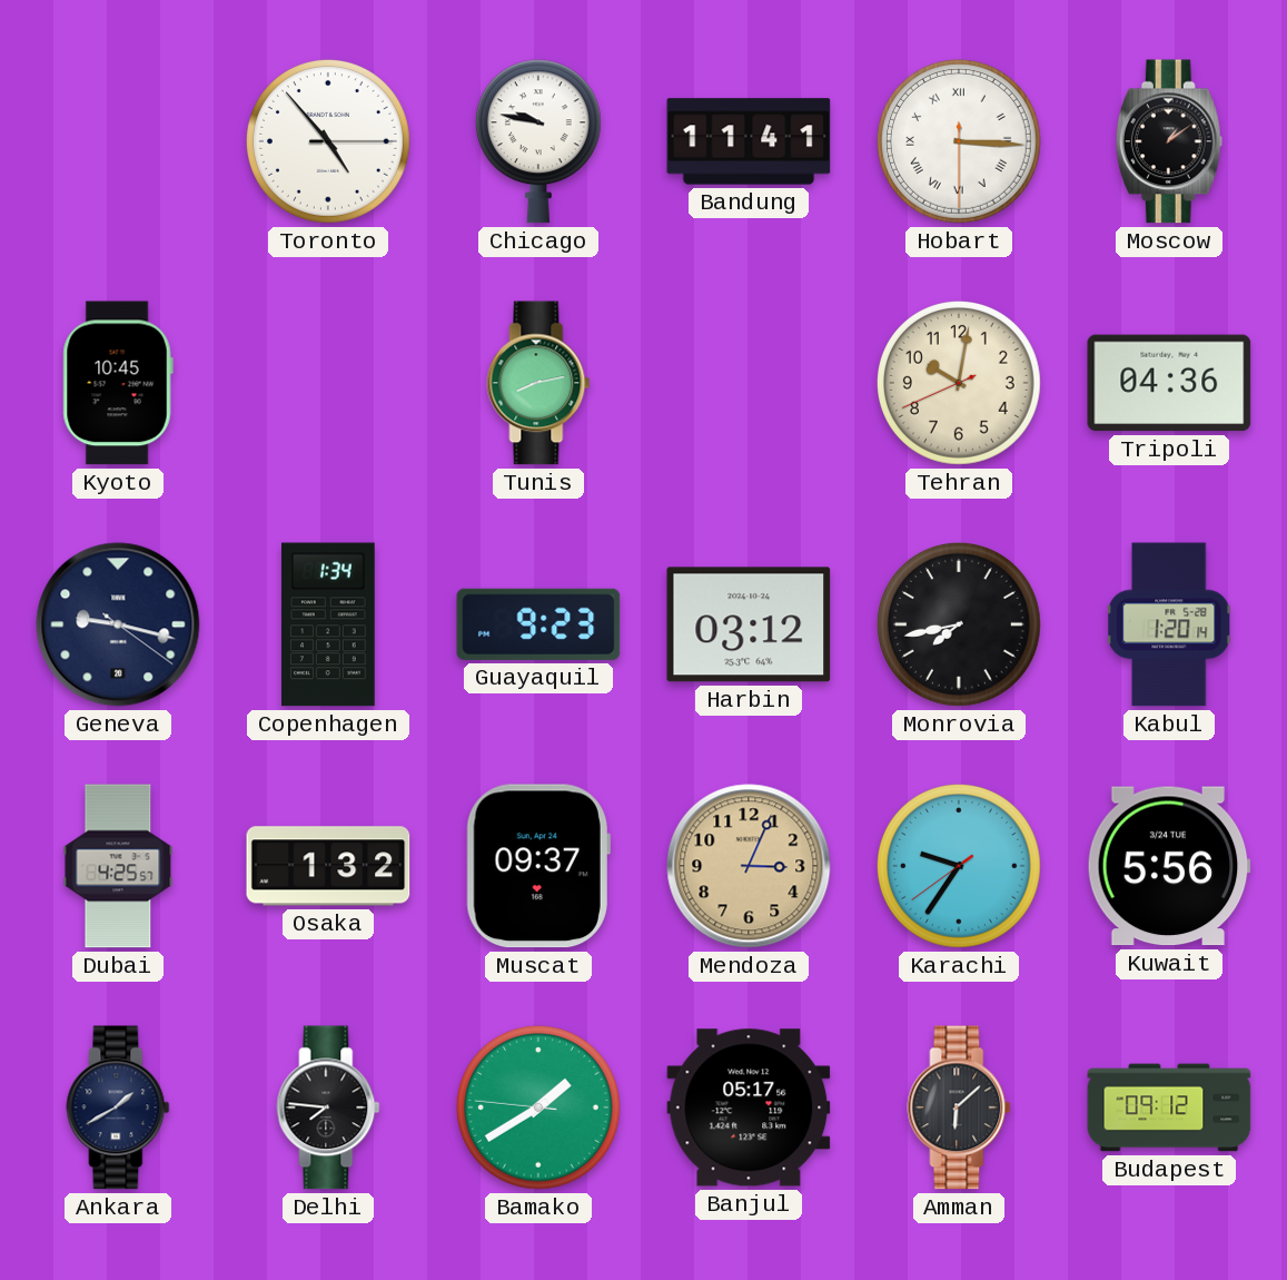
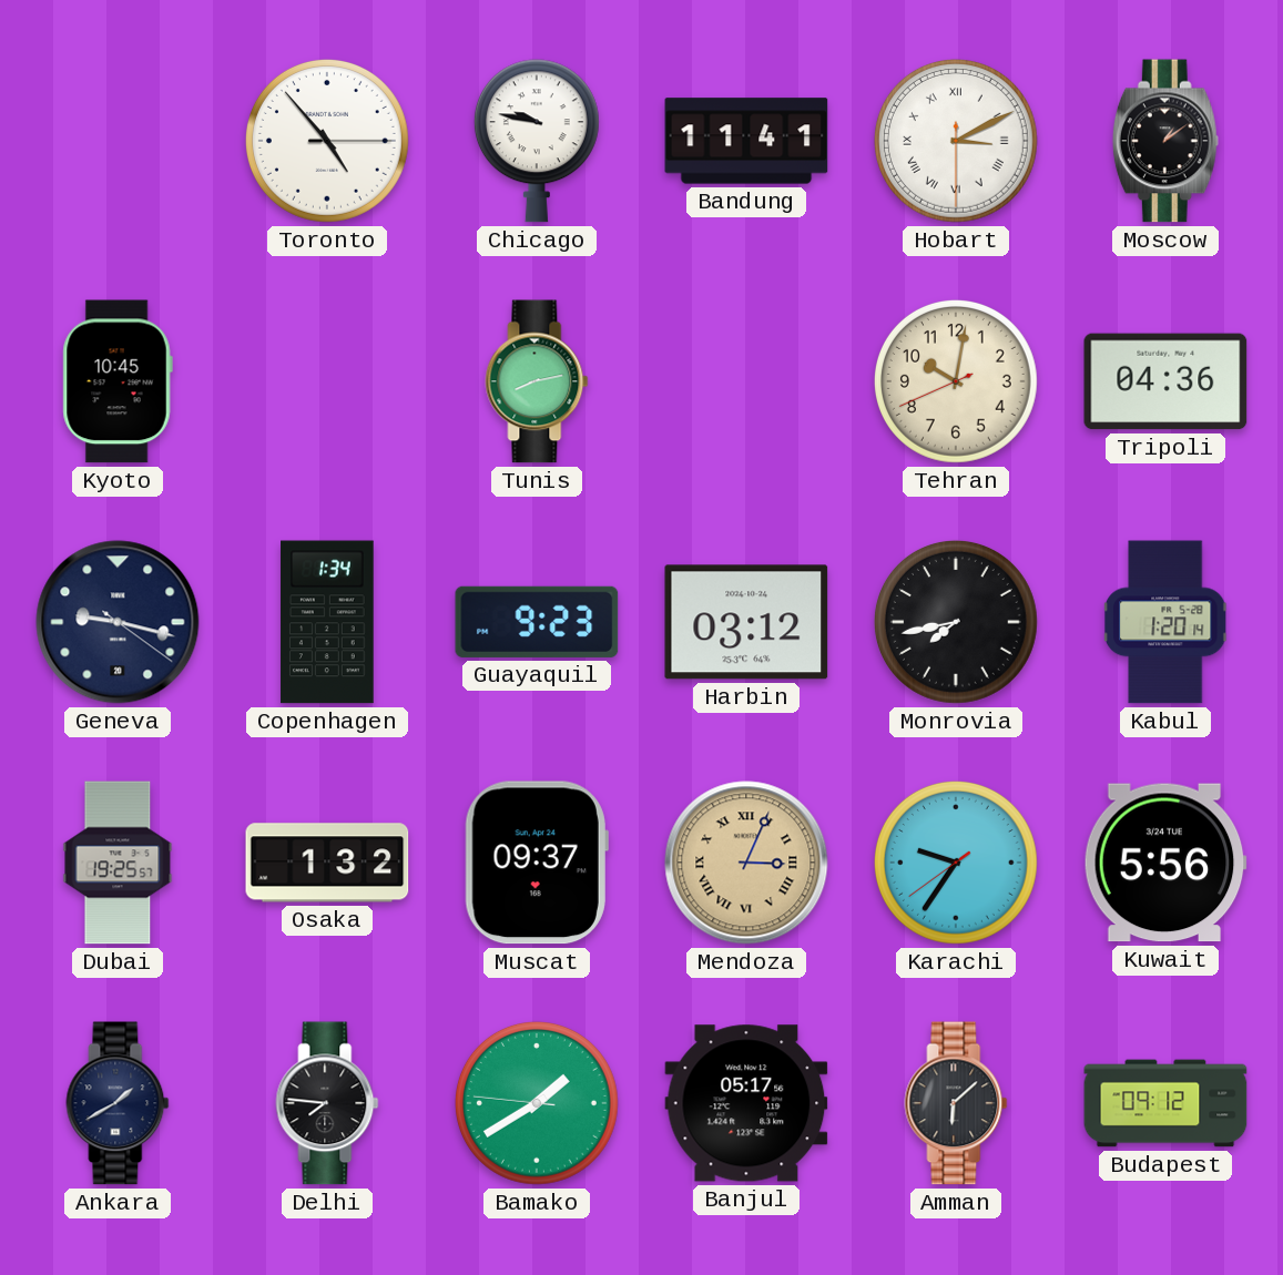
Hobart: 3:15 -> 3:10
Dubai: 4:25 -> 19:25
Mendoza numerals: Arabic -> Roman
